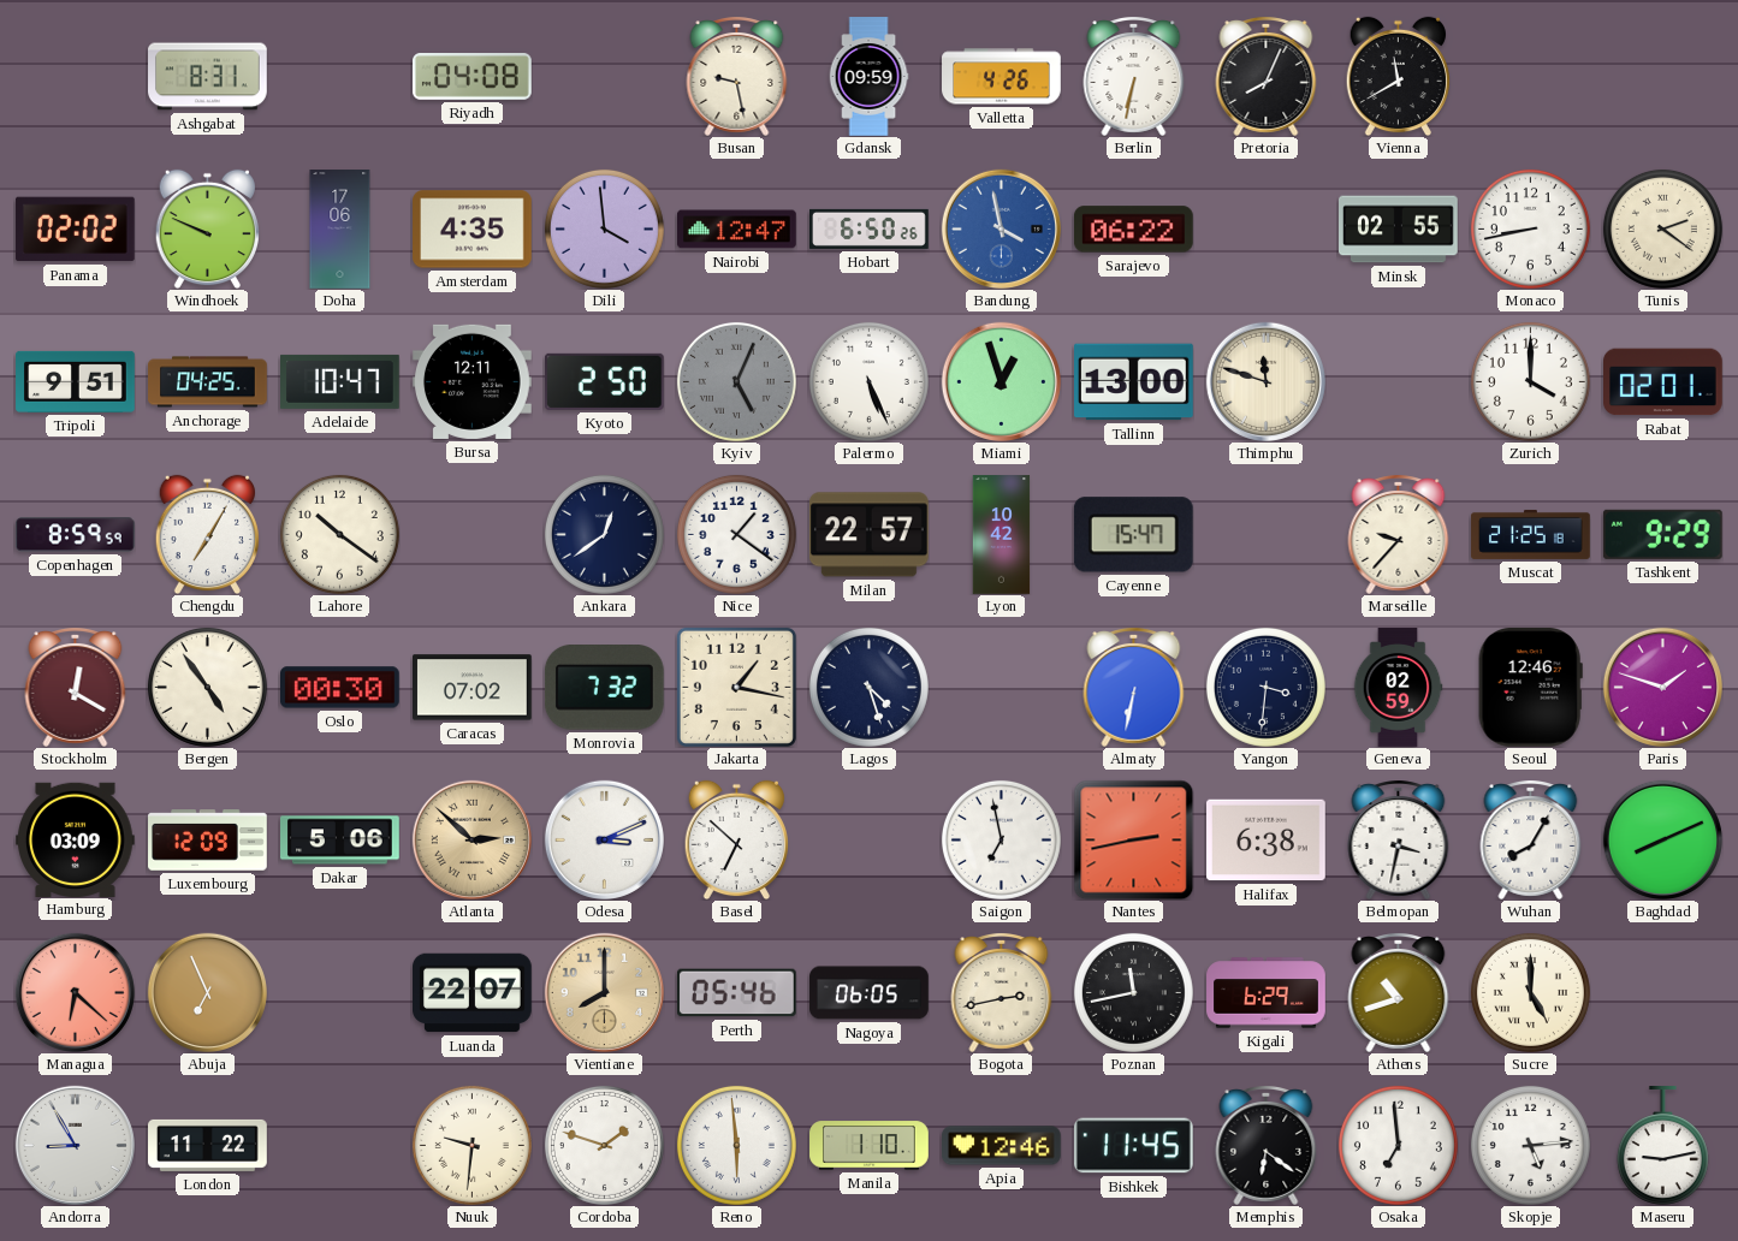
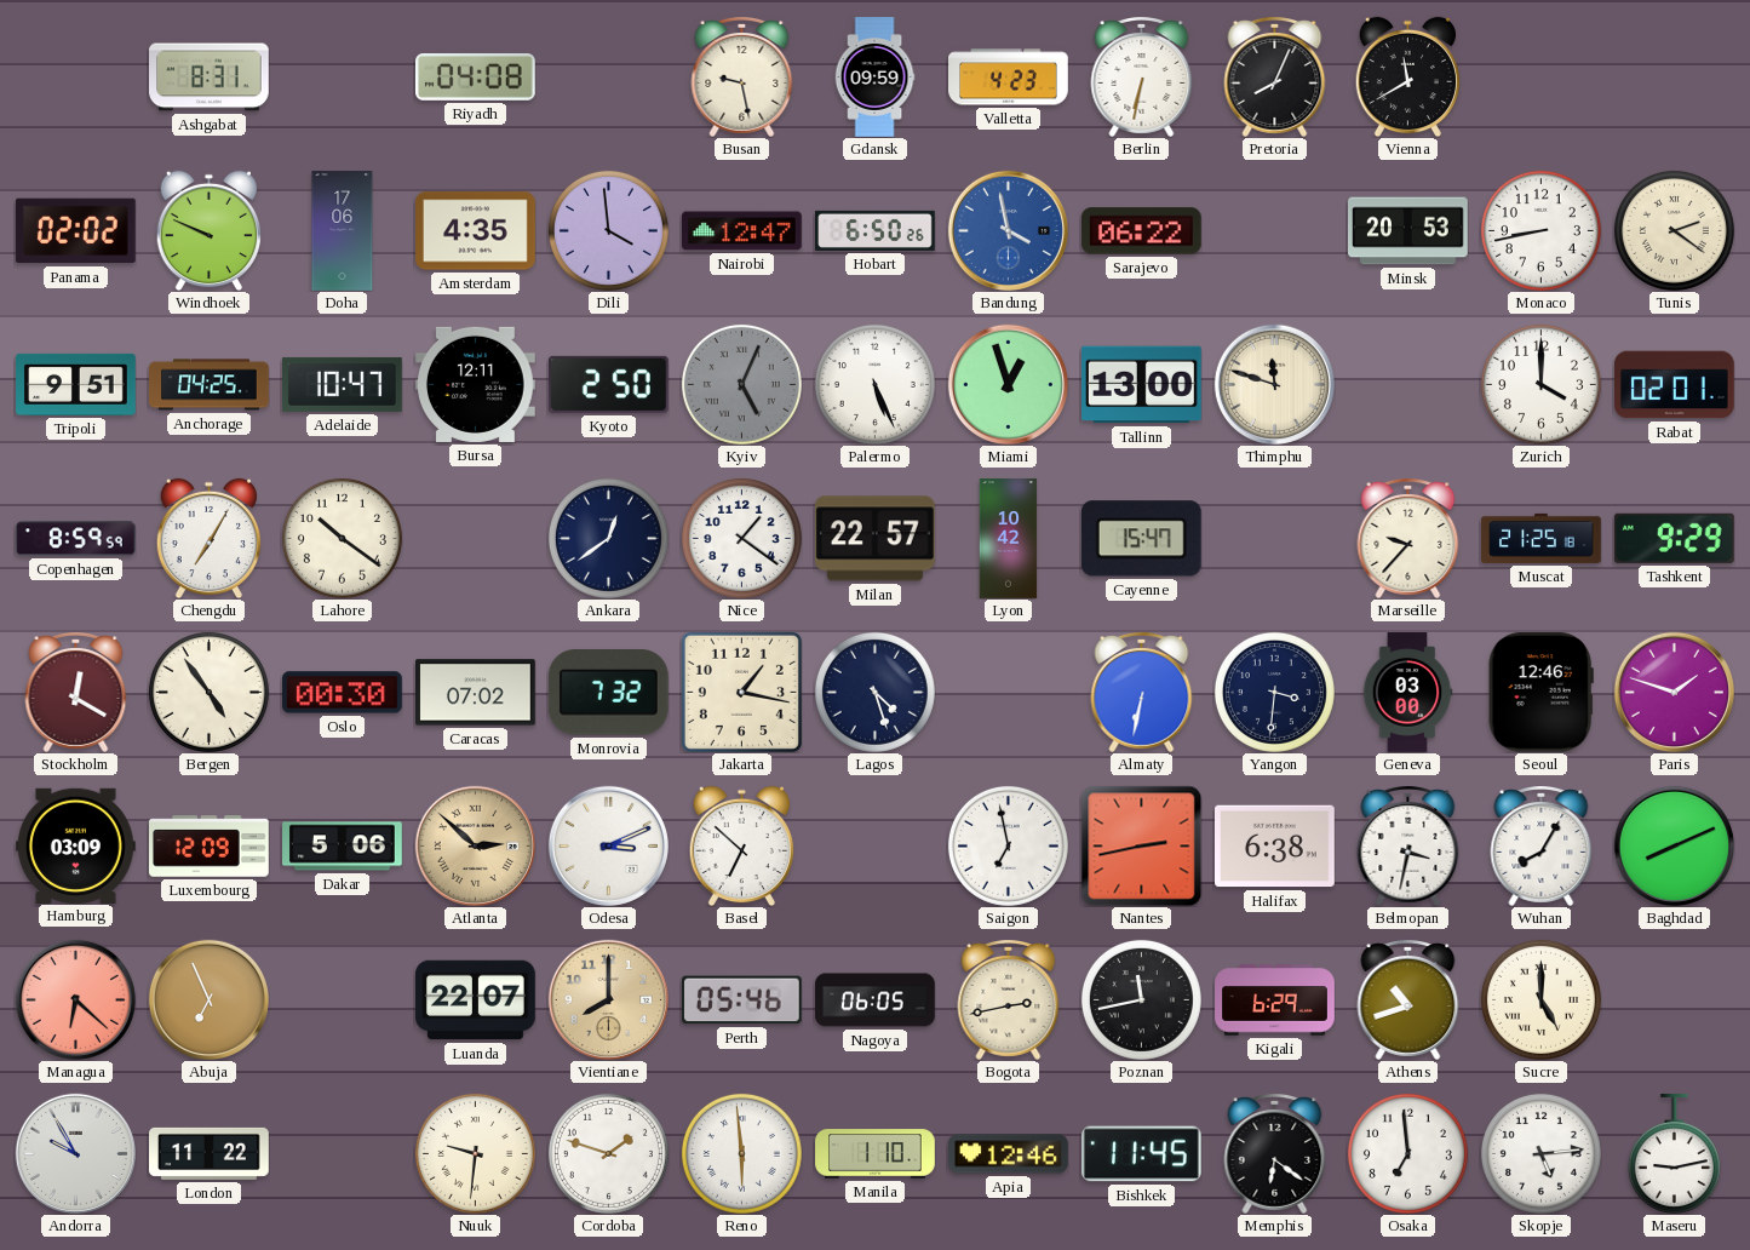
Valletta: 4:26 -> 4:23
Minsk: 02:55 -> 20:53
Geneva: 02:59 -> 03:00
Andorra: 8:55 -> 9:55
